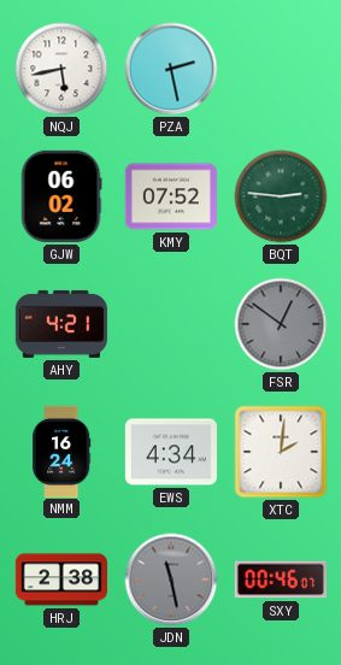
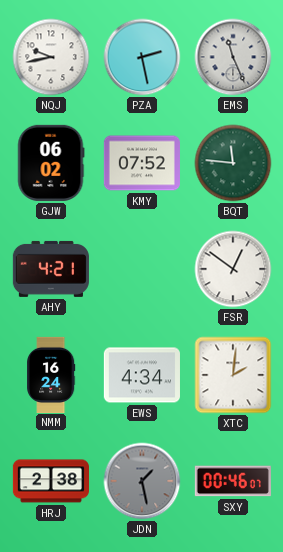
NQJ: 5:43 -> 9:43
EMS: none -> 11:26
BQT: 2:46 -> 11:46
FSR dial: grey -> white
JDN: 11:28 -> 1:28
